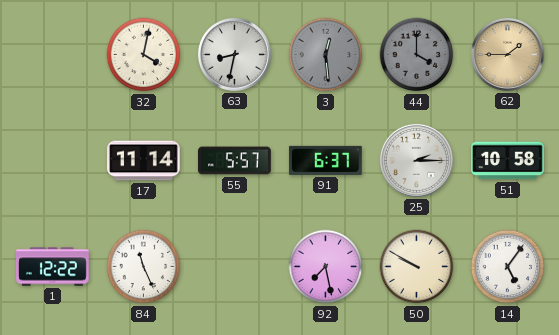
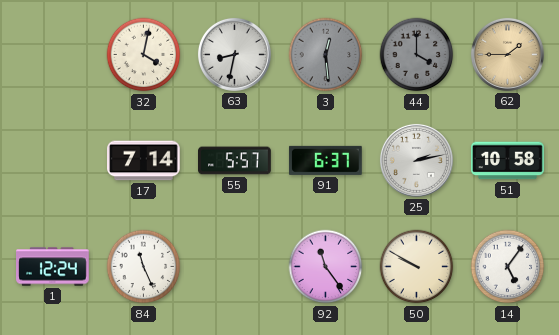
17: 11:14 -> 7:14
25: 2:15 -> 2:13
1: 12:22 -> 12:24
92: 7:28 -> 11:24
